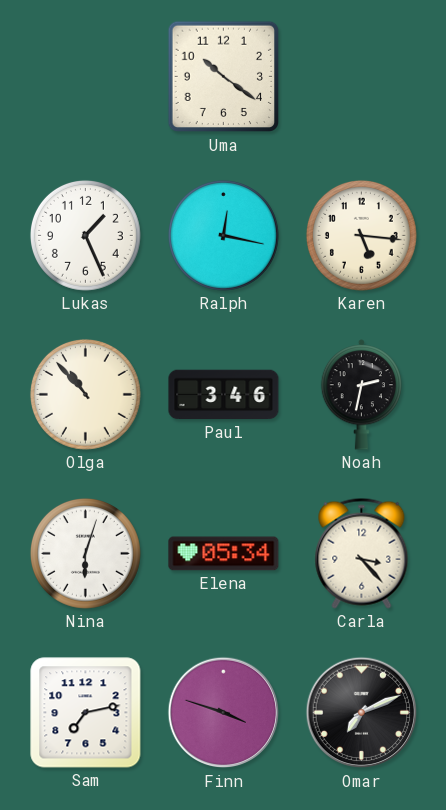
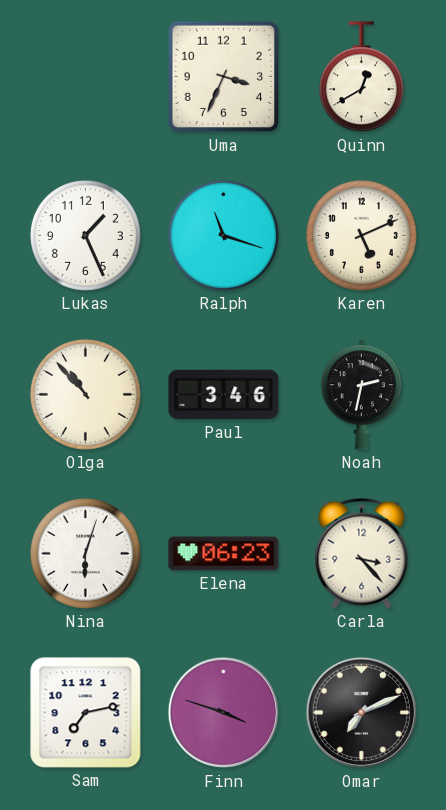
Uma: 10:21 -> 3:34
Quinn: none -> 12:40
Ralph: 12:17 -> 11:18
Karen: 5:16 -> 5:11
Elena: 05:34 -> 06:23
